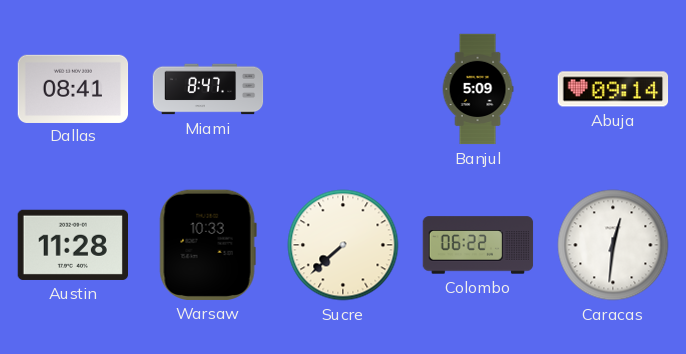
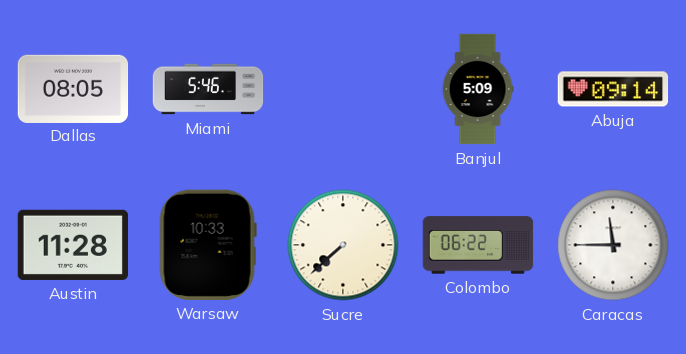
Dallas: 08:41 -> 08:05
Miami: 8:47 -> 5:46
Caracas: 12:31 -> 11:45
